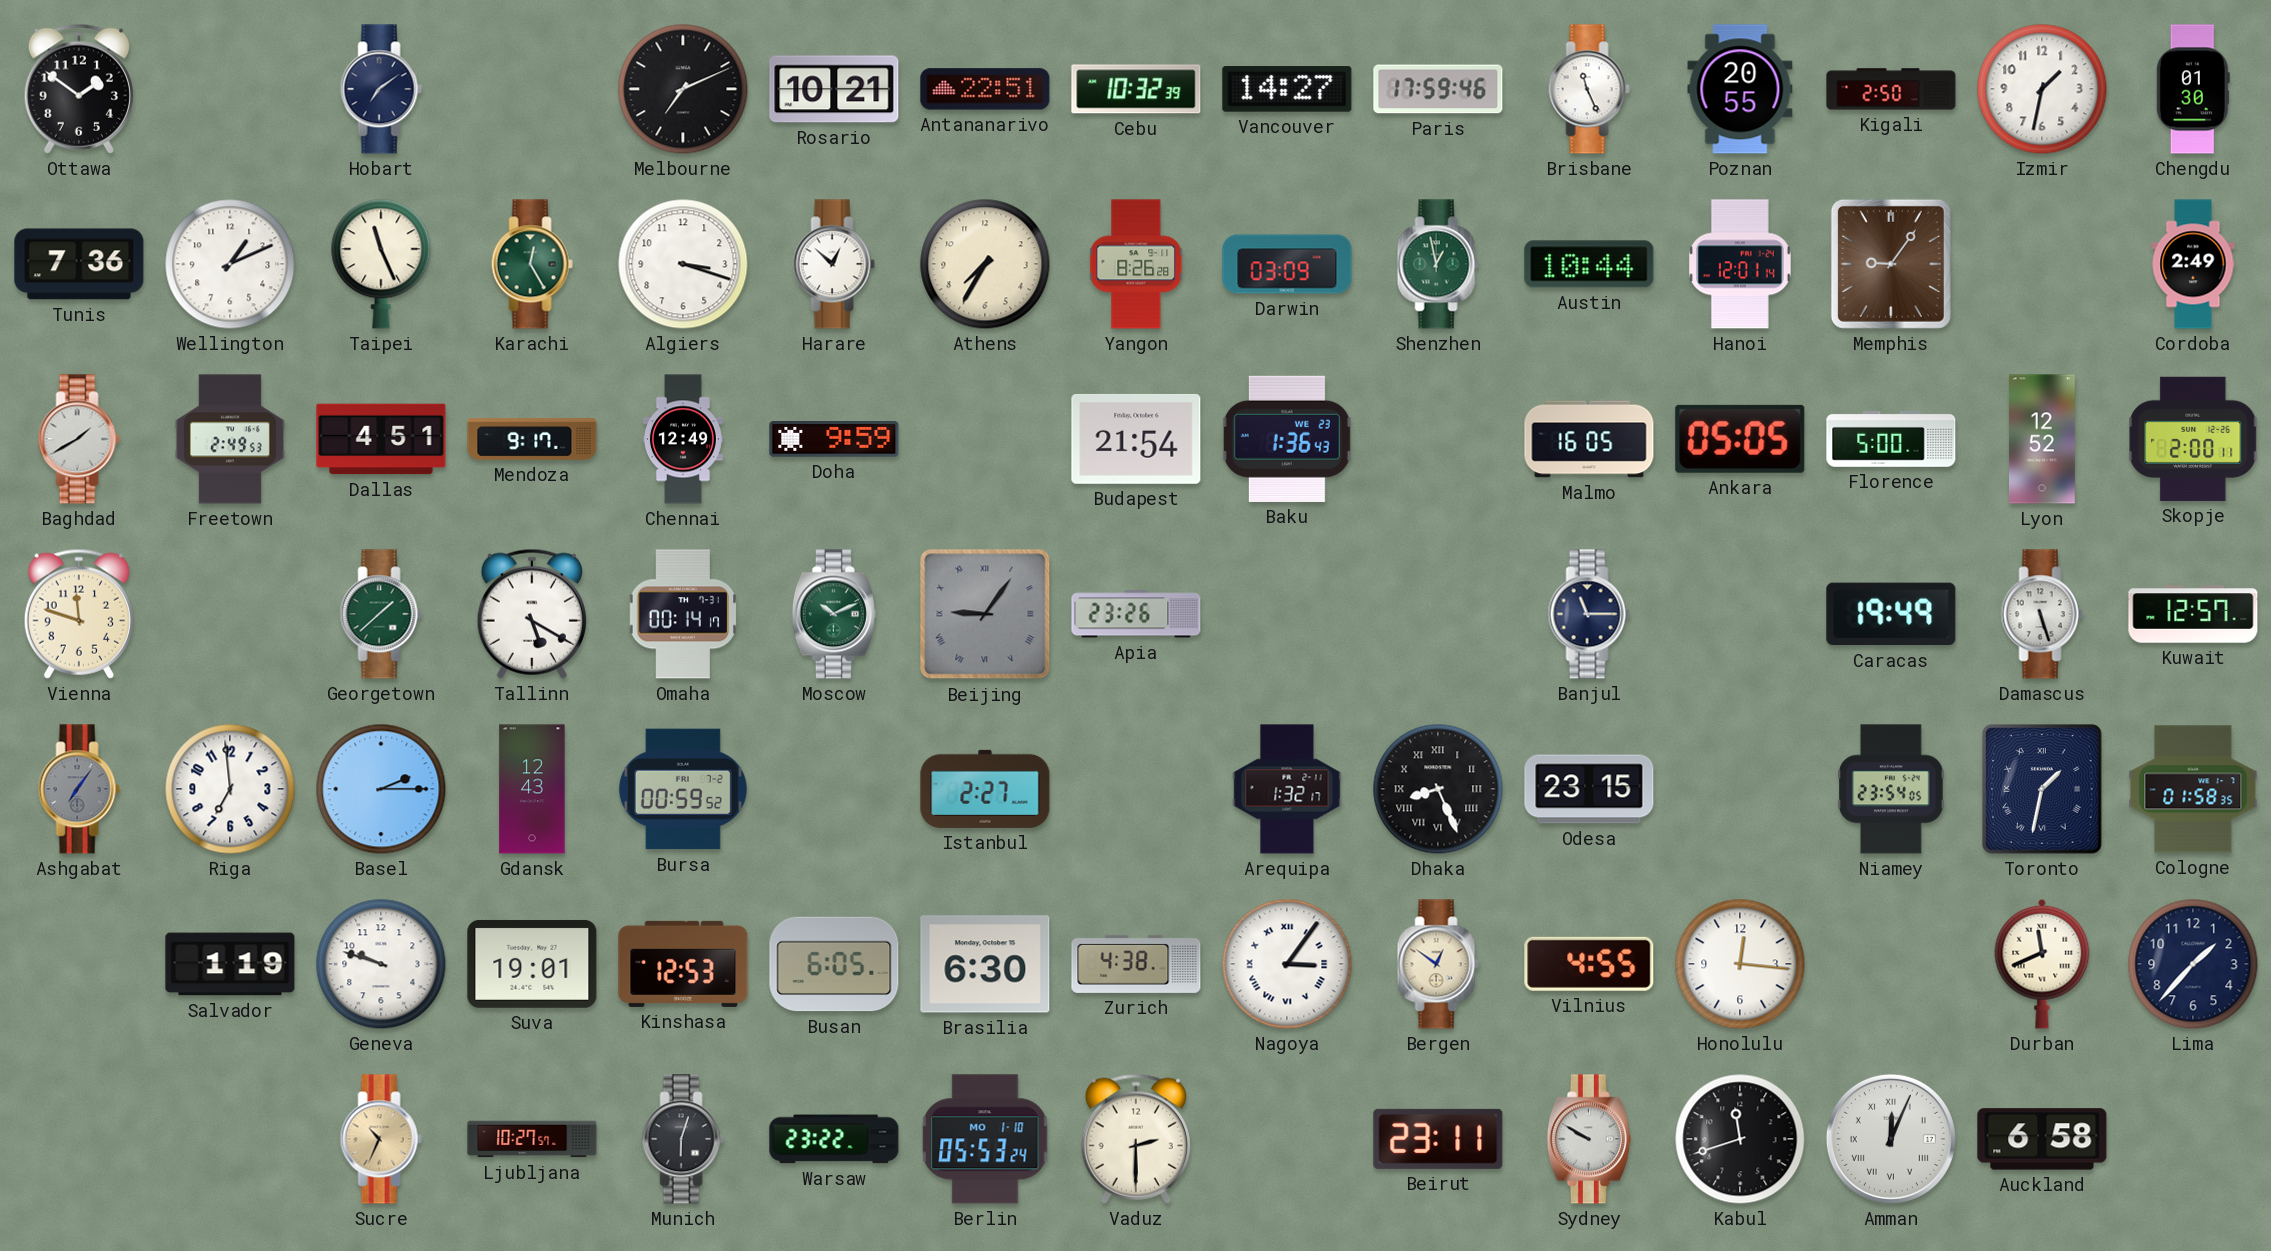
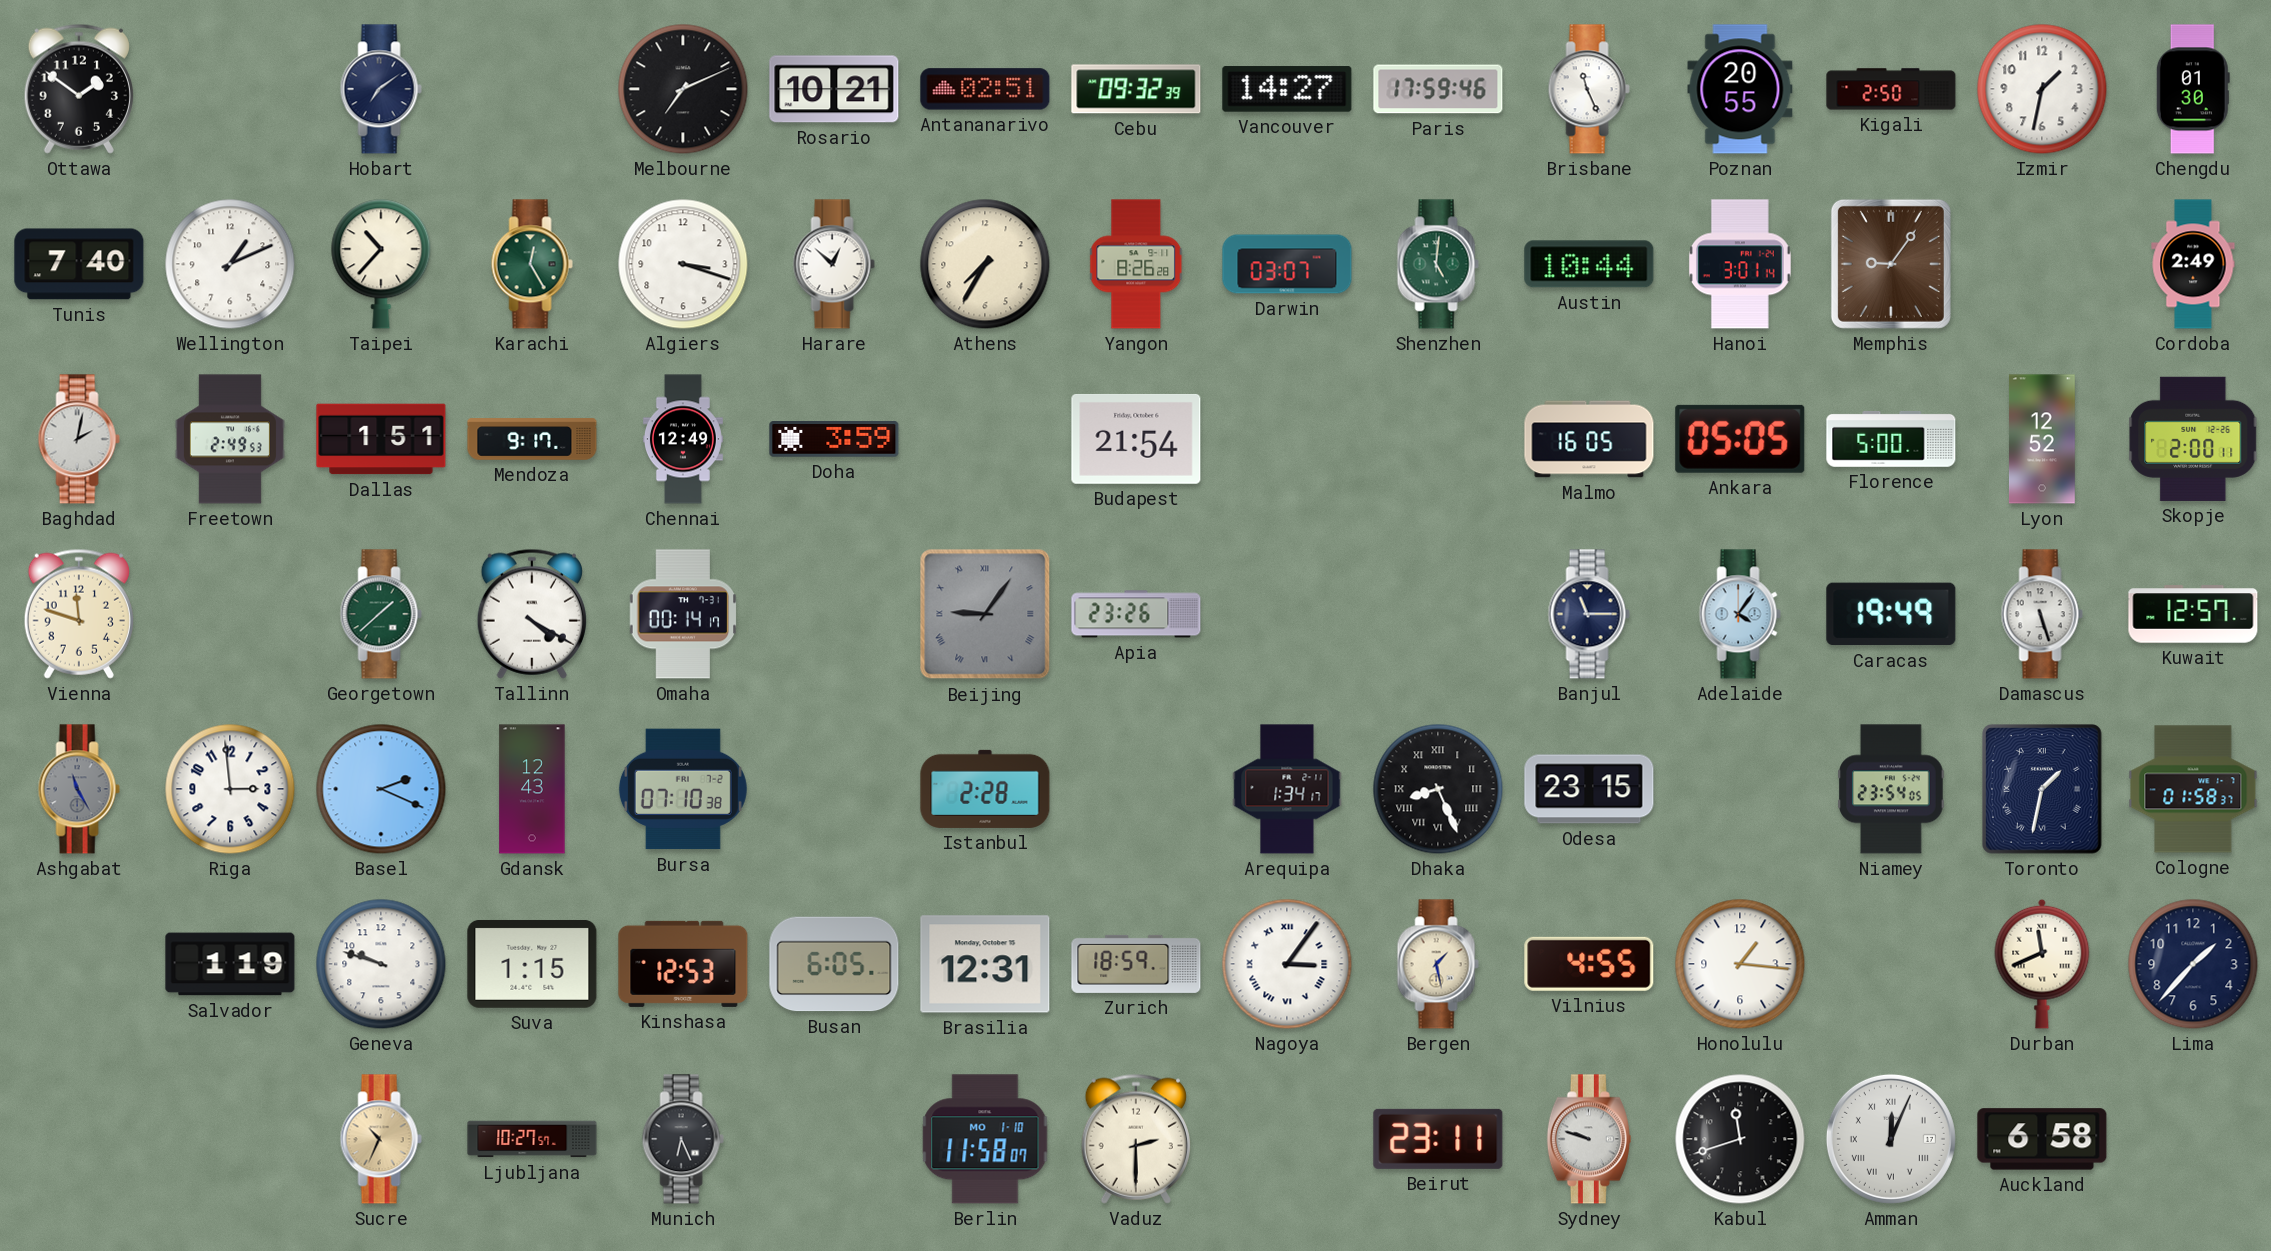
Antananarivo: 22:51 -> 02:51
Cebu: 10:32 -> 09:32
Tunis: 7:36 -> 7:40
Taipei: 11:26 -> 10:37
Darwin: 03:09 -> 03:07
Shenzhen: 12:58 -> 5:01
Hanoi: 12:01 -> 3:01
Baghdad: 1:40 -> 2:02
Dallas: 4:51 -> 1:51
Doha: 9:59 -> 3:59
Baku: 1:36 -> none
Tallinn: 5:20 -> 4:20
Moscow: 10:11 -> none
Adelaide: none -> 4:06
Ashgabat: 7:06 -> 11:25
Riga: 6:59 -> 2:59
Basel: 2:15 -> 2:19
Bursa: 00:59 -> 07:10
Istanbul: 2:27 -> 2:28
Arequipa: 1:32 -> 1:34
Cologne: 01:58:35 -> 01:58:37
Suva: 19:01 -> 1:15
Brasilia: 6:30 -> 12:31
Zurich: 4:38 -> 18:59
Bergen: 12:51 -> 1:28
Honolulu: 12:16 -> 1:16
Munich: 6:03 -> 6:26
Warsaw: 23:22 -> none
Berlin: 05:53 -> 11:58
Sydney: 9:50 -> 9:48
